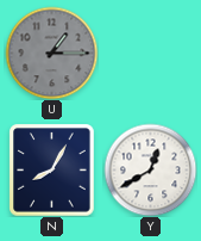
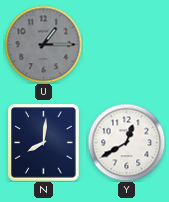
N: 8:05 -> 8:01
